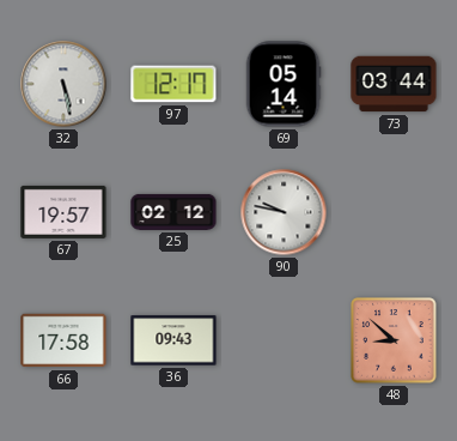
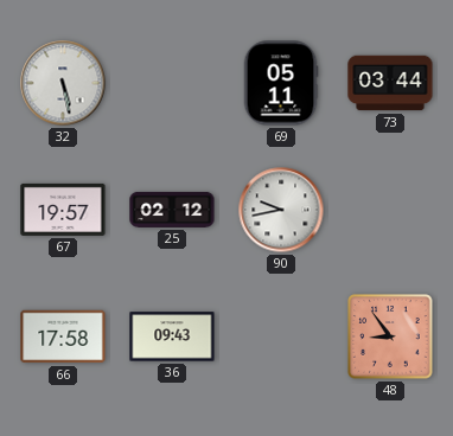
97: 12:17 -> none
69: 05:14 -> 05:11
90: 9:47 -> 9:43
48: 8:52 -> 8:54
